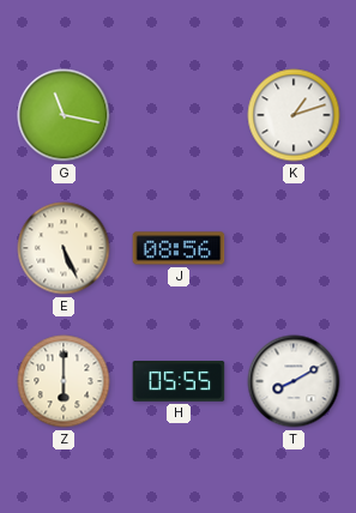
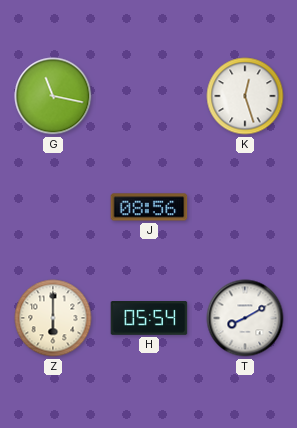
K: 1:12 -> 12:27
E: 5:26 -> none
H: 05:55 -> 05:54
